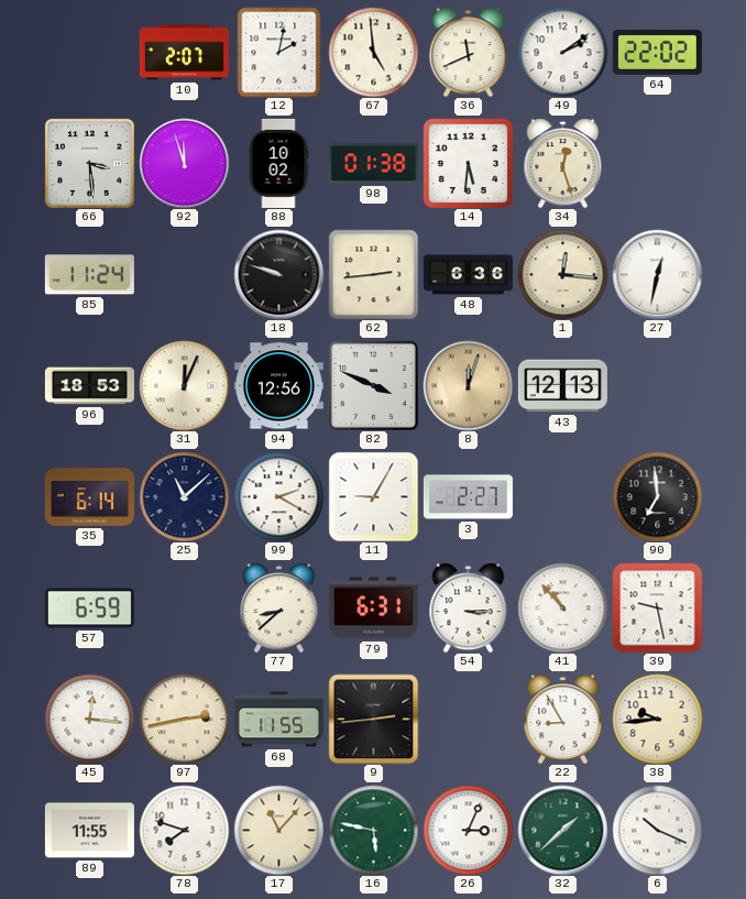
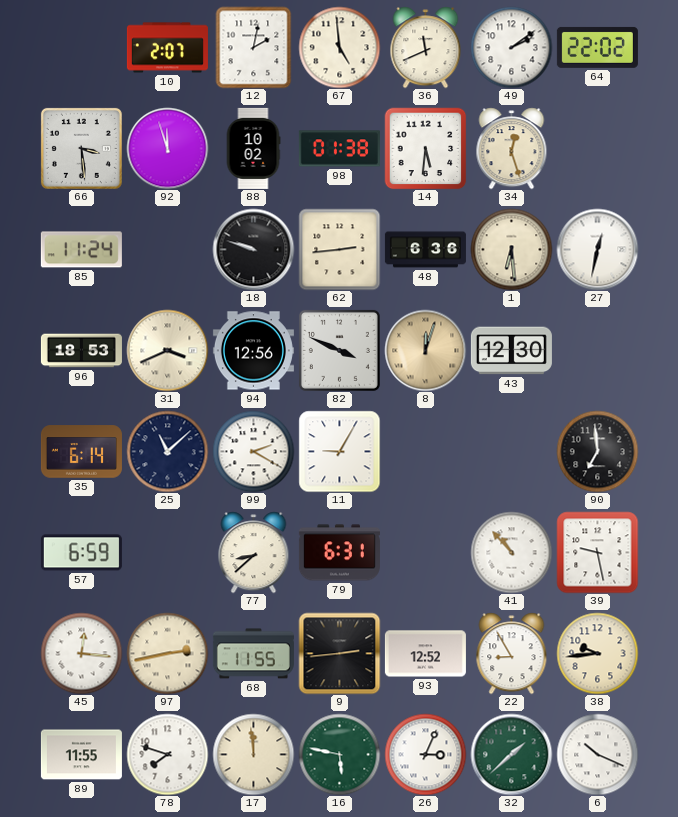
1: 12:16 -> 6:29
31: 12:04 -> 3:41
43: 12:13 -> 12:30
3: 2:27 -> none
54: 3:15 -> none
93: none -> 12:52
17: 11:07 -> 11:59
